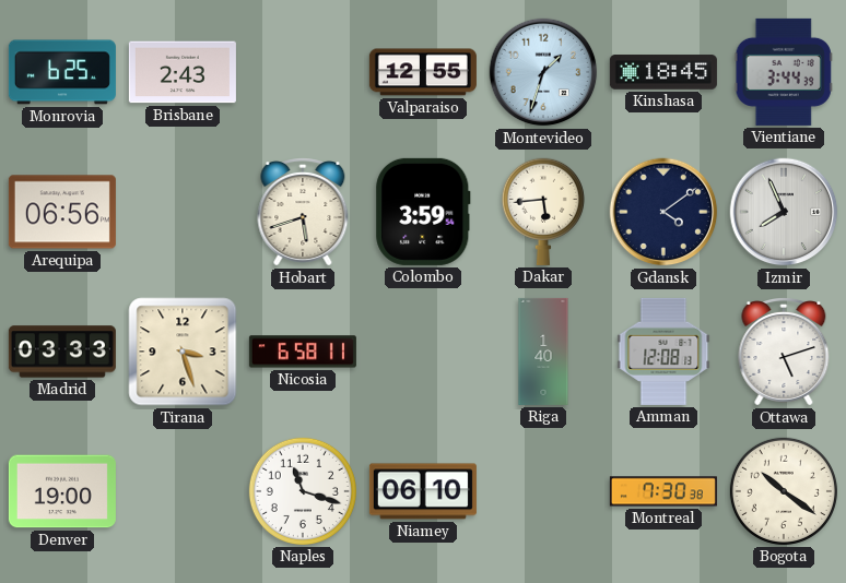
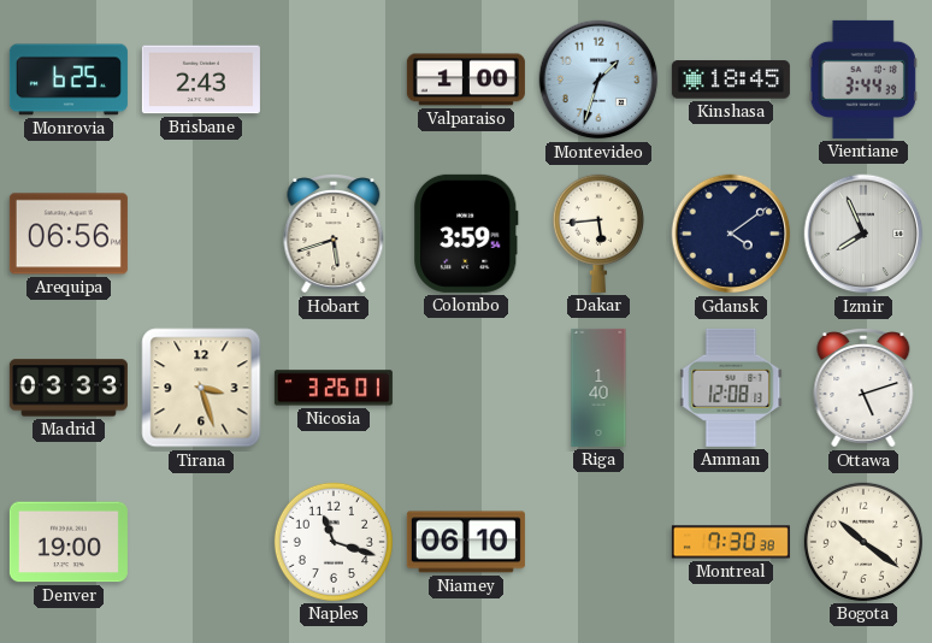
Valparaiso: 12:55 -> 1:00
Nicosia: 6:58 -> 3:26
